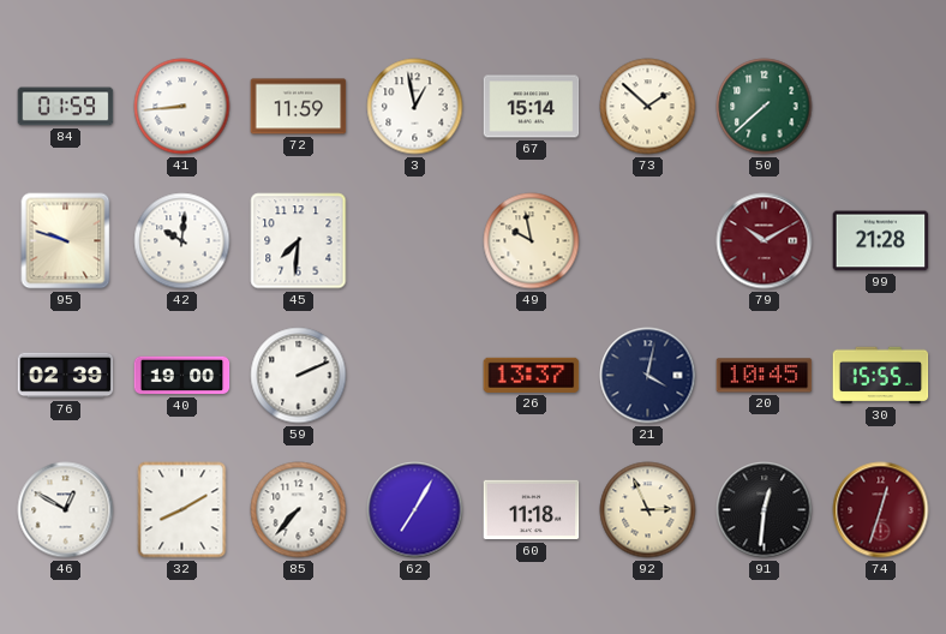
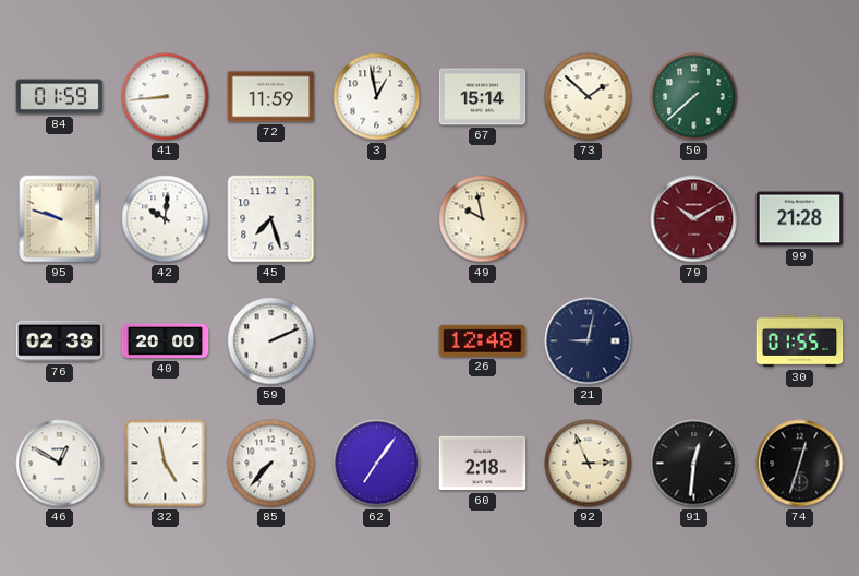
45: 7:31 -> 7:27
40: 19:00 -> 20:00
26: 13:37 -> 12:48
21: 4:02 -> 9:02
20: 10:45 -> none
30: 15:55 -> 01:55
32: 8:10 -> 4:58
62: 7:05 -> 7:06
60: 11:18 -> 2:18
74 dial: burgundy -> black
